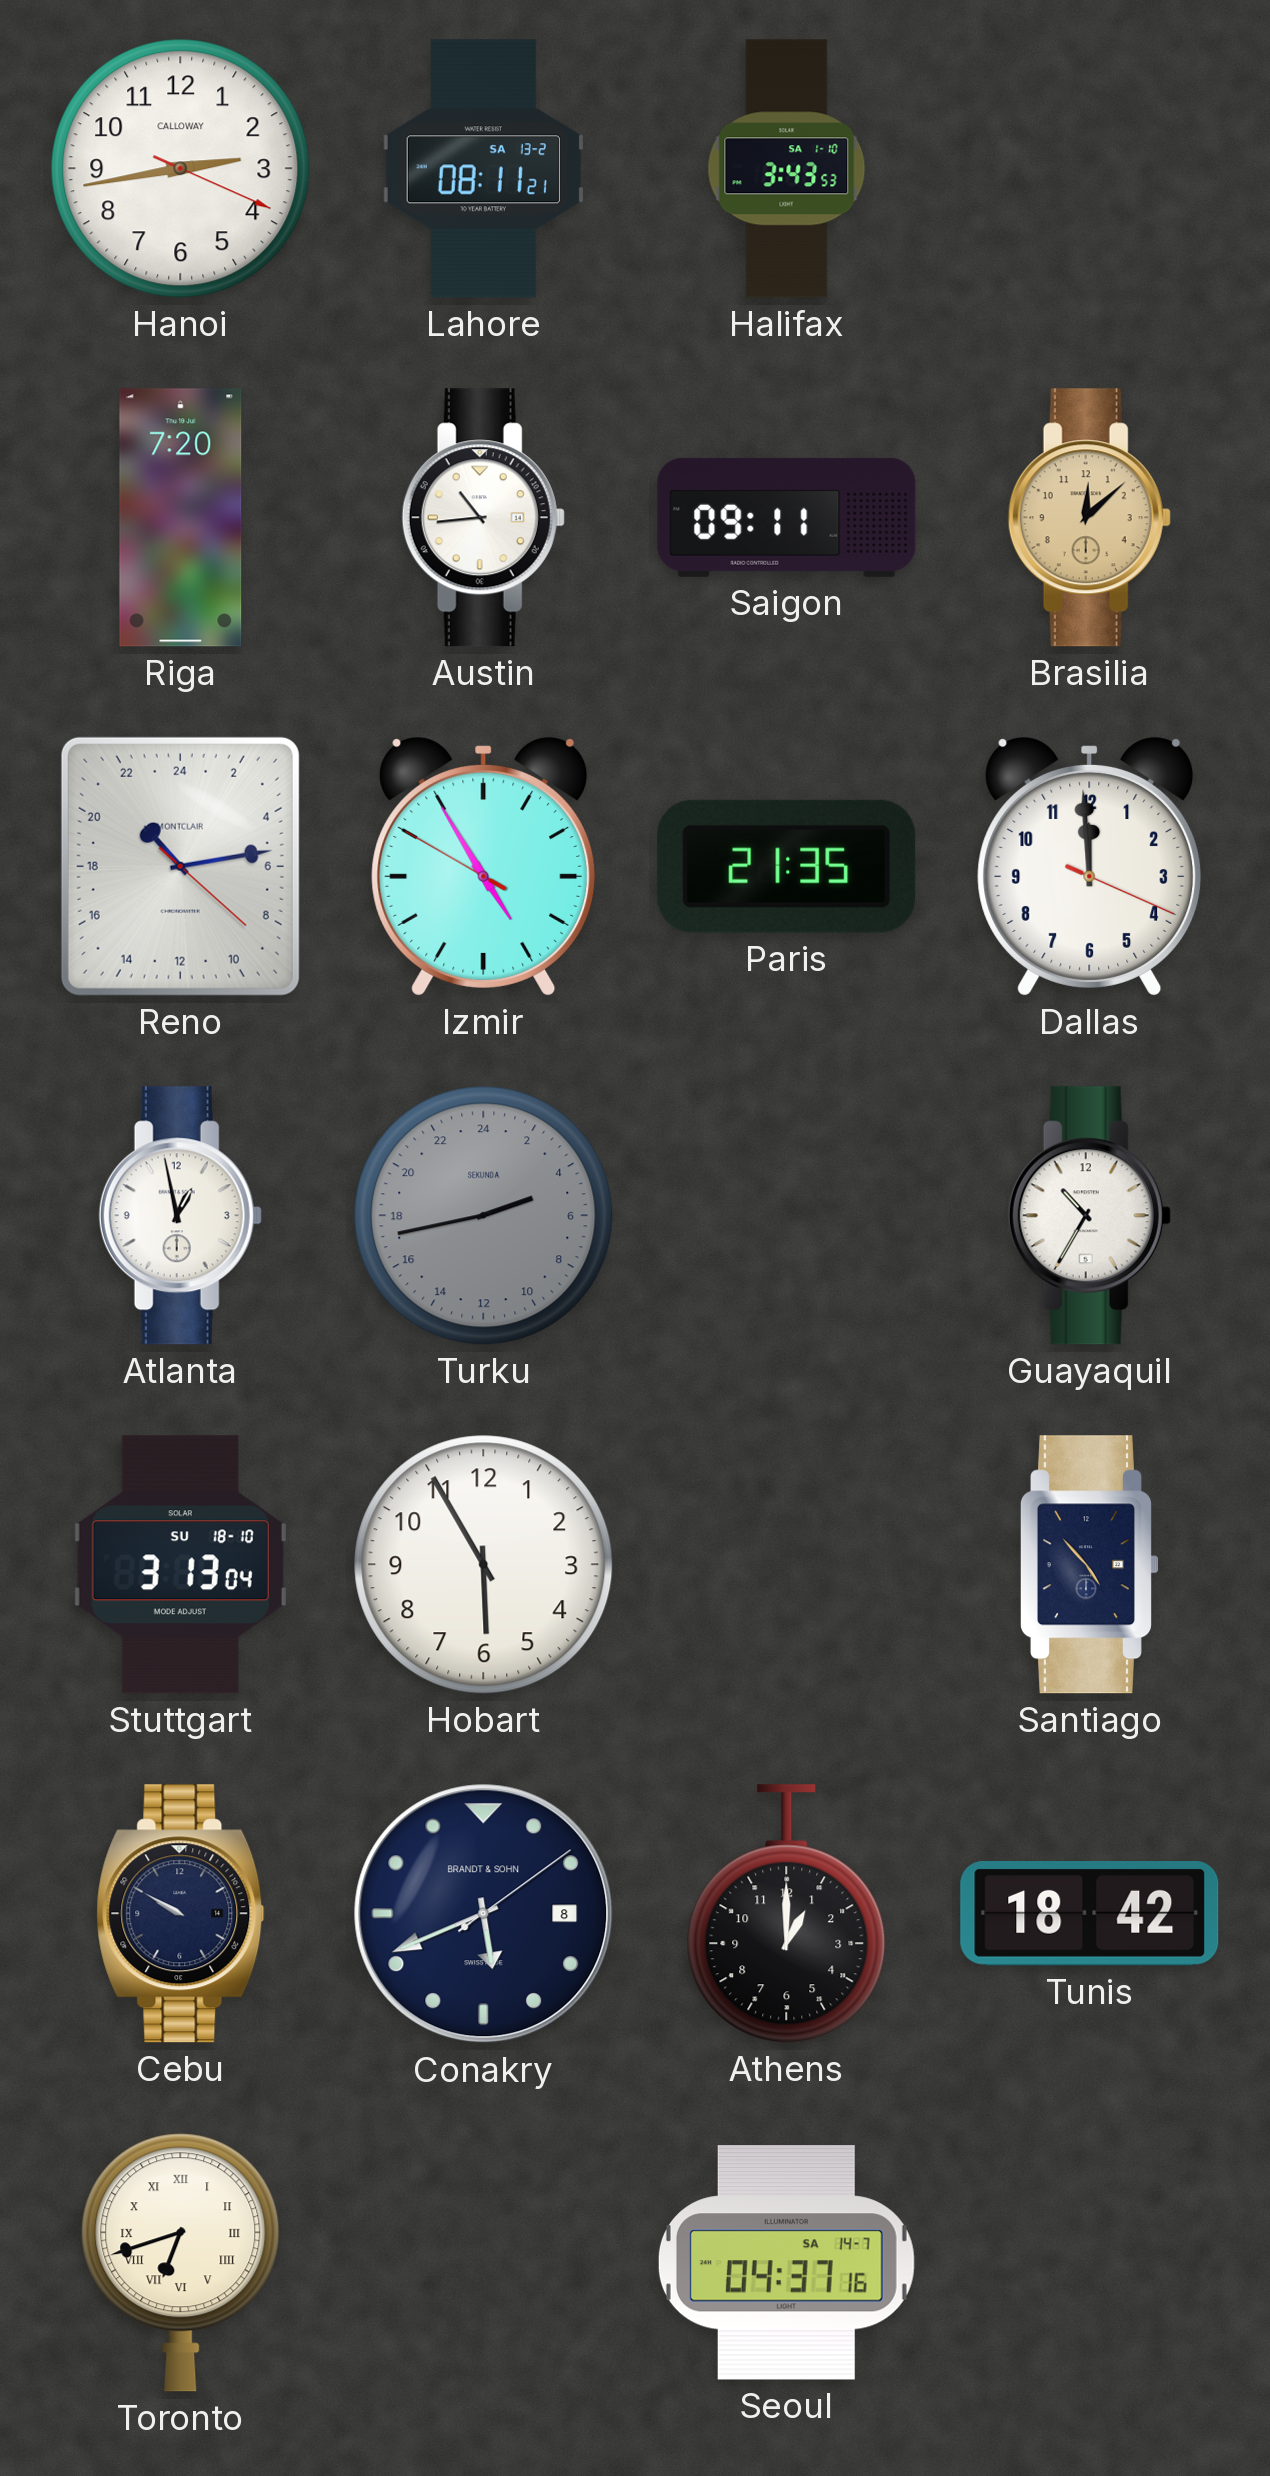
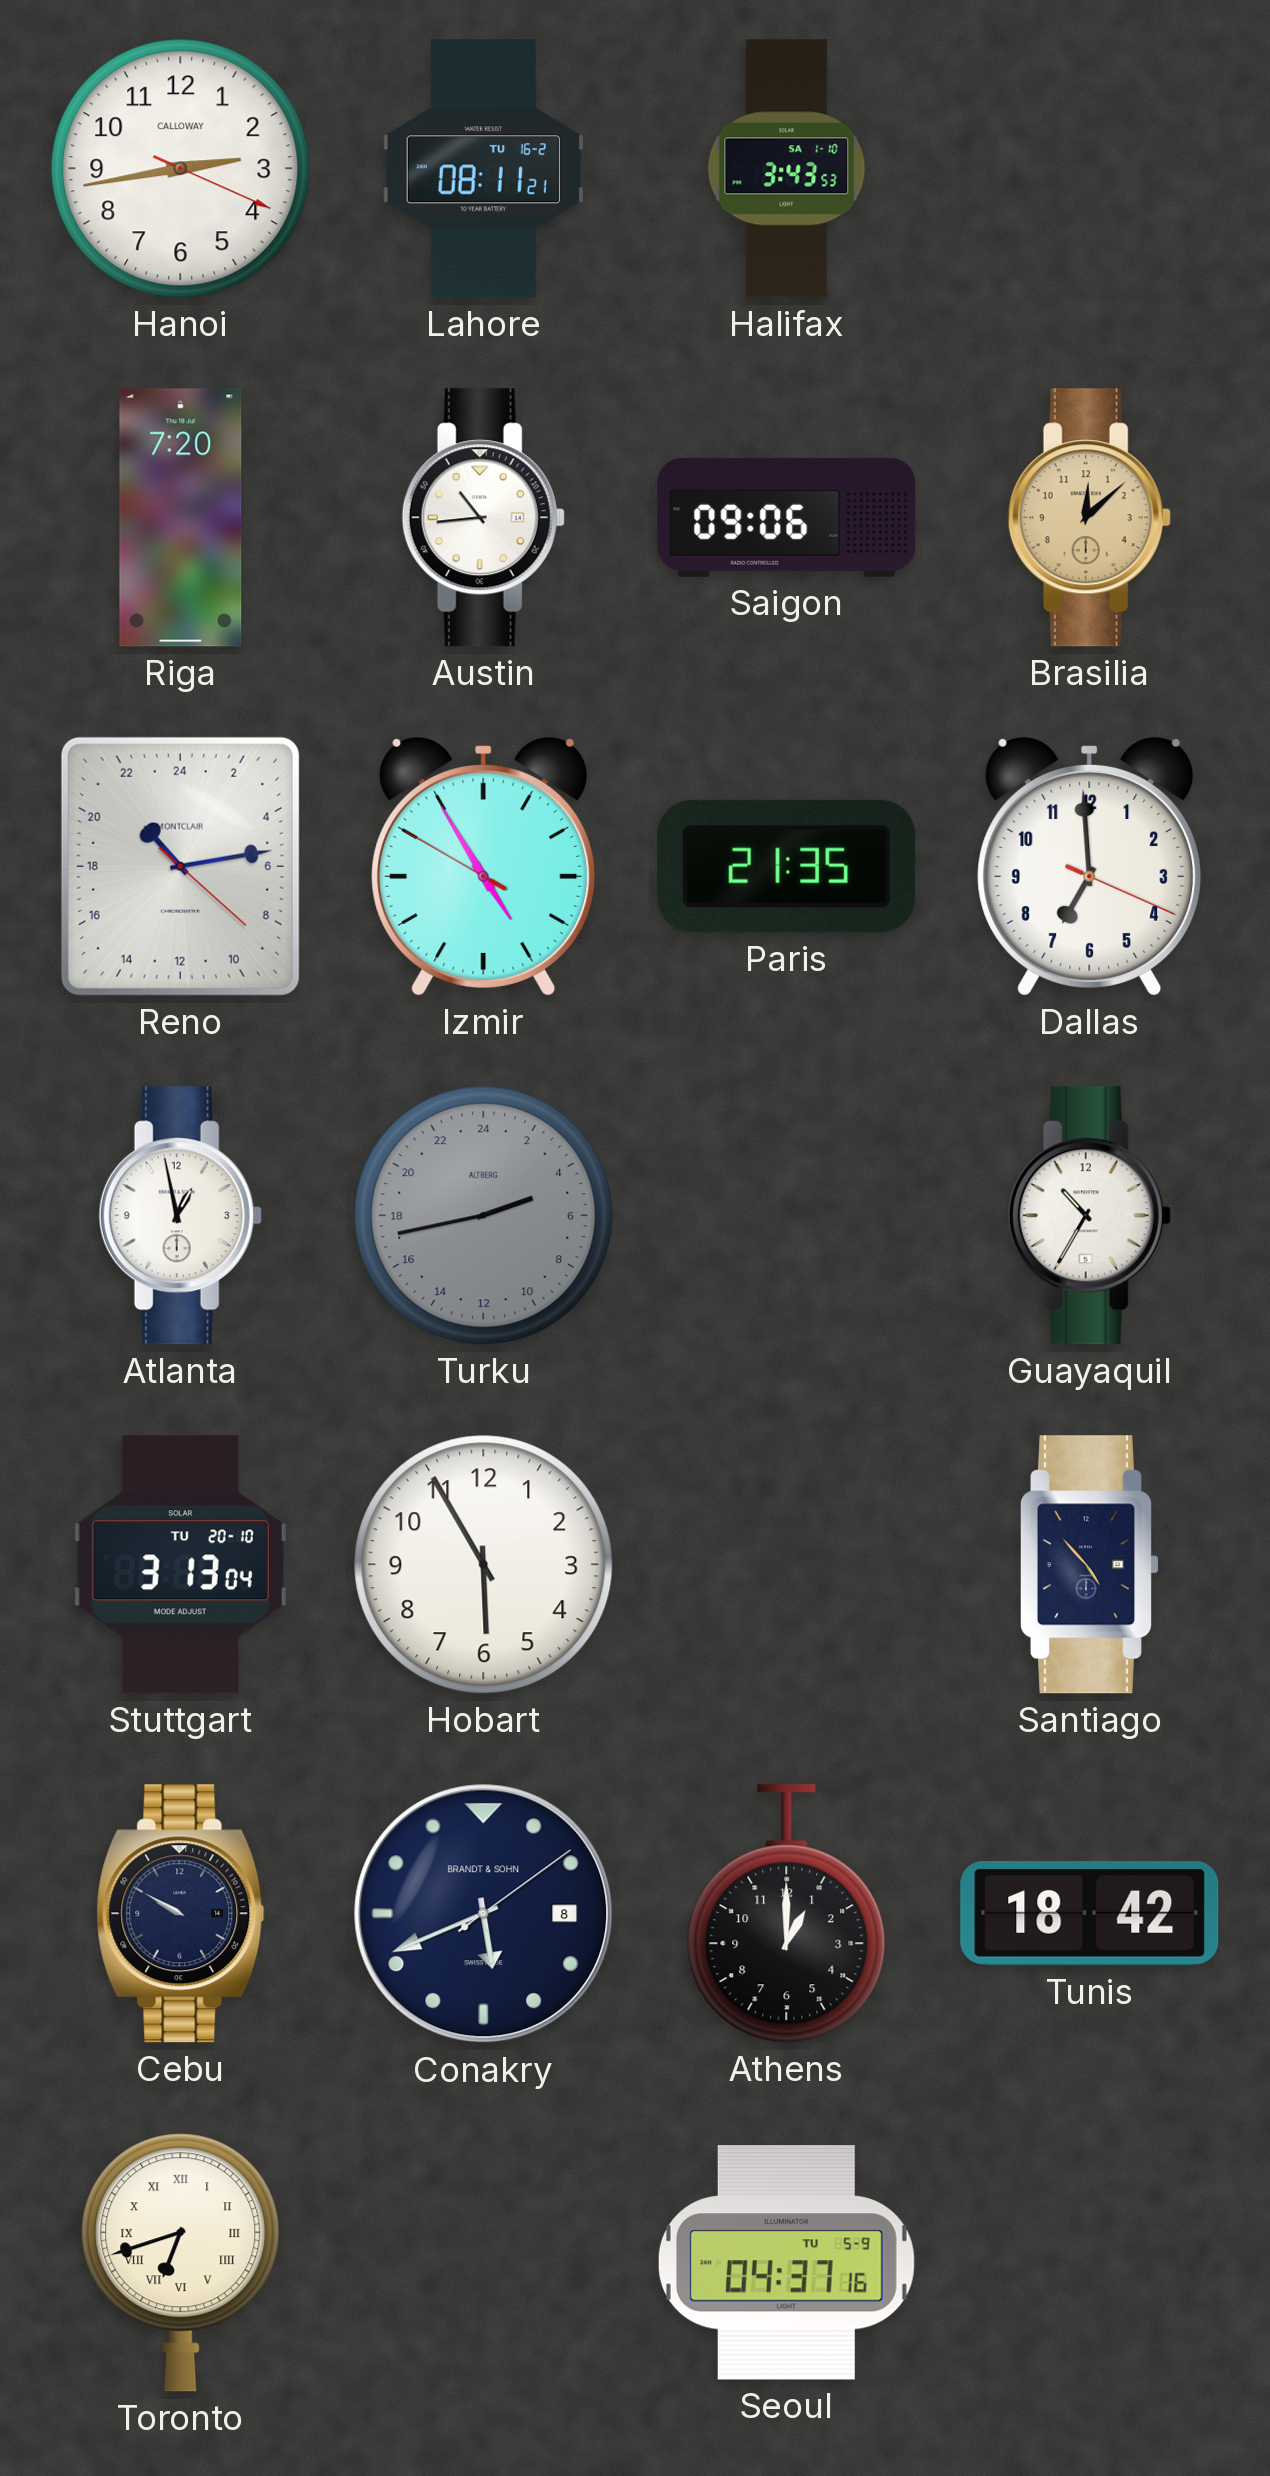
Lahore date: SA 13-2 -> TU 16-2
Saigon: 09:11 -> 09:06
Dallas: 11:59 -> 6:59
Turku brand: SEKUNDA -> ALTBERG
Stuttgart date: SU 18-10 -> TU 20-10
Seoul date: SA 14-7 -> TU 5-9
